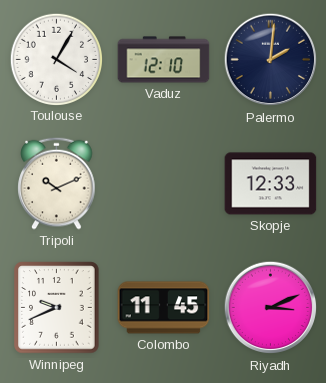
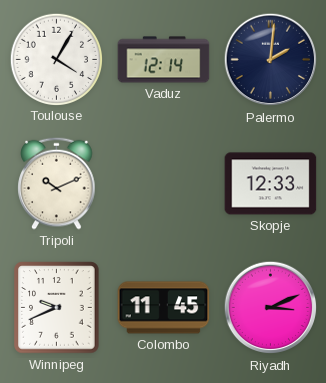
Vaduz: 12:10 -> 12:14
